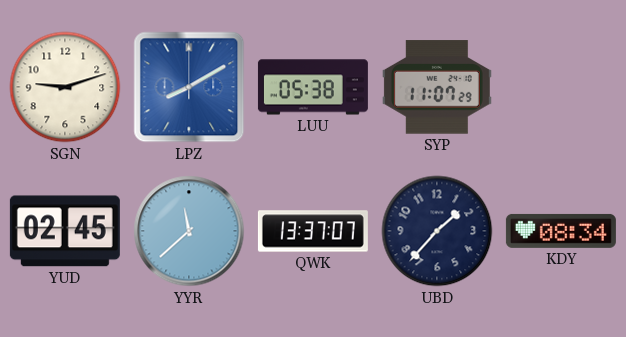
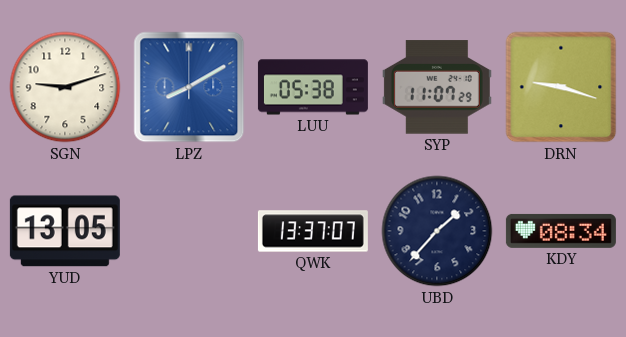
DRN: none -> 9:18
YUD: 02:45 -> 13:05
YYR: 11:38 -> none
